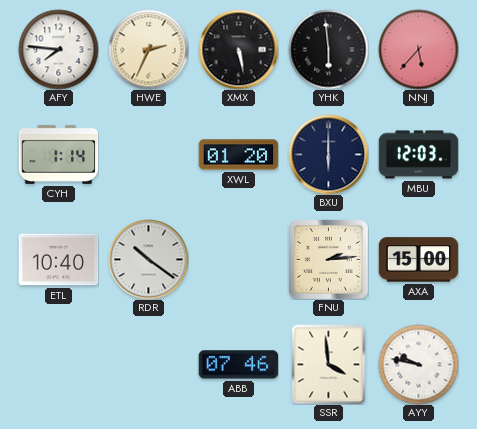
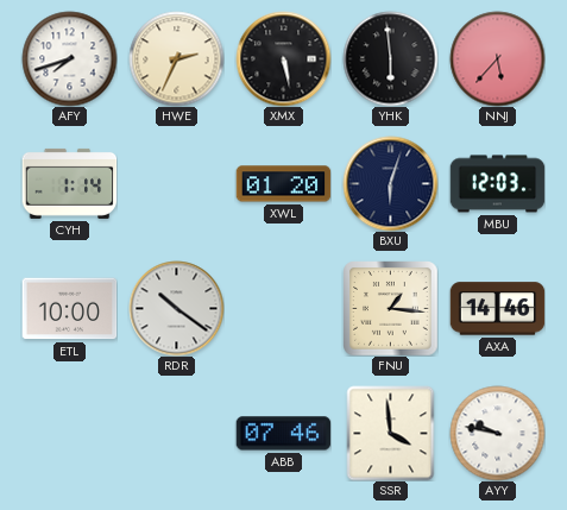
AFY: 7:46 -> 7:42
BXU: 6:00 -> 6:03
ETL: 10:40 -> 10:00
FNU: 2:14 -> 1:16
AXA: 15:00 -> 14:46
